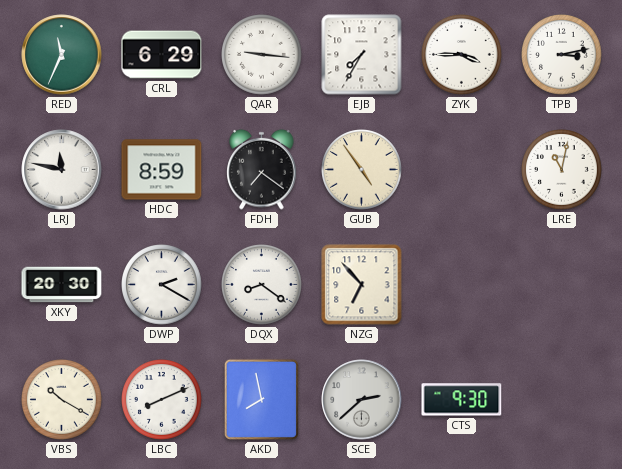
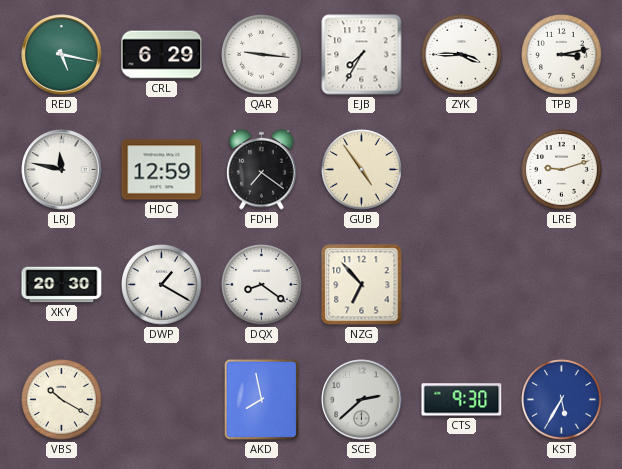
RED: 11:34 -> 5:17
HDC: 8:59 -> 12:59
LRE: 11:02 -> 9:12
DWP: 2:20 -> 1:20
LBC: 8:11 -> none
KST: none -> 5:35
